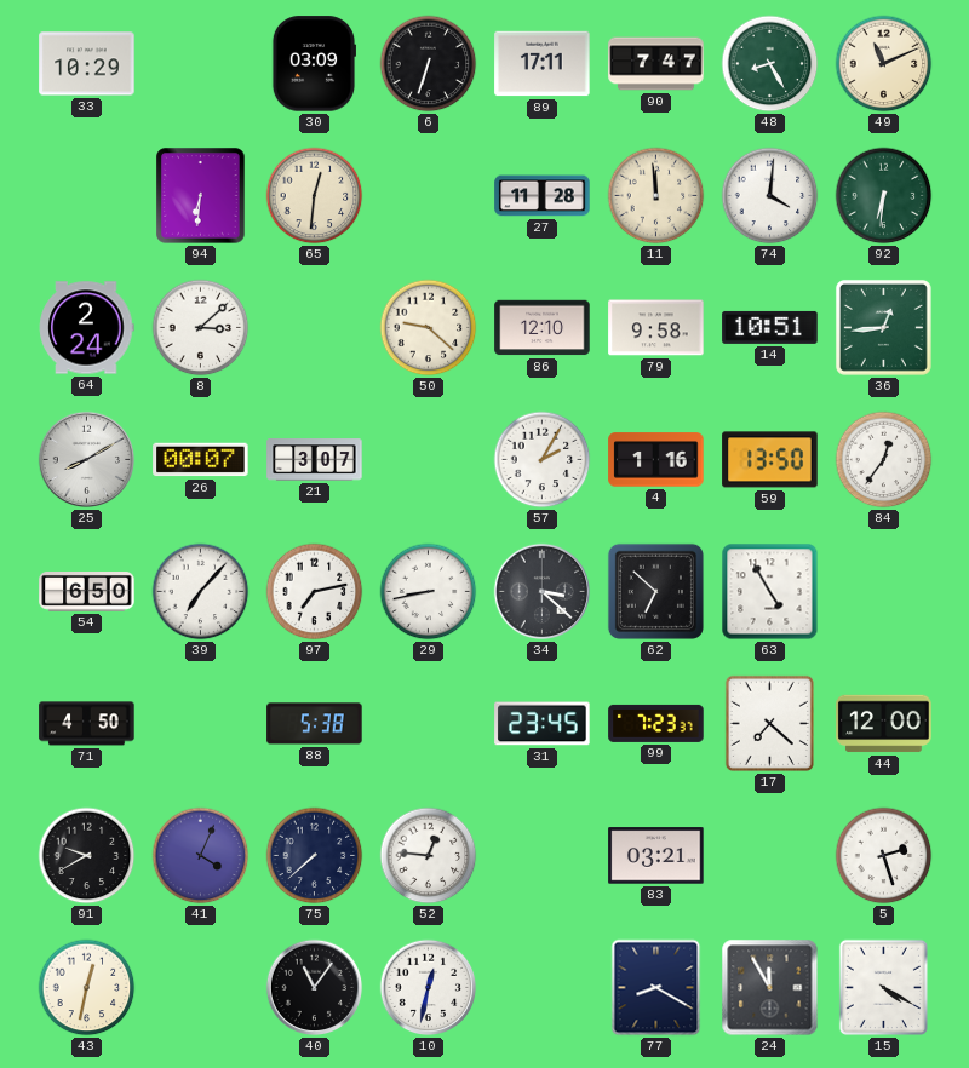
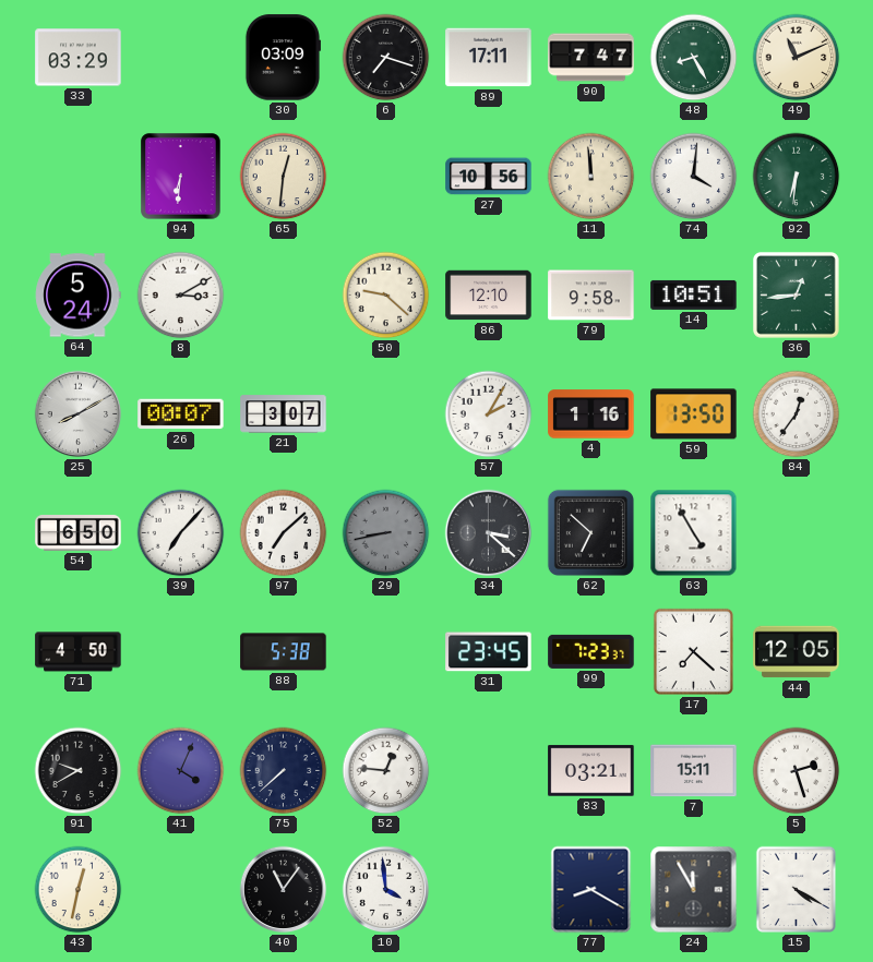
33: 10:29 -> 03:29
6: 6:33 -> 7:18
27: 11:28 -> 10:56
64: 2:24 -> 5:24
8: 3:08 -> 3:10
97: 7:13 -> 7:08
29 dial: white -> grey
44: 12:00 -> 12:05
7: none -> 15:11
10: 12:32 -> 3:59
